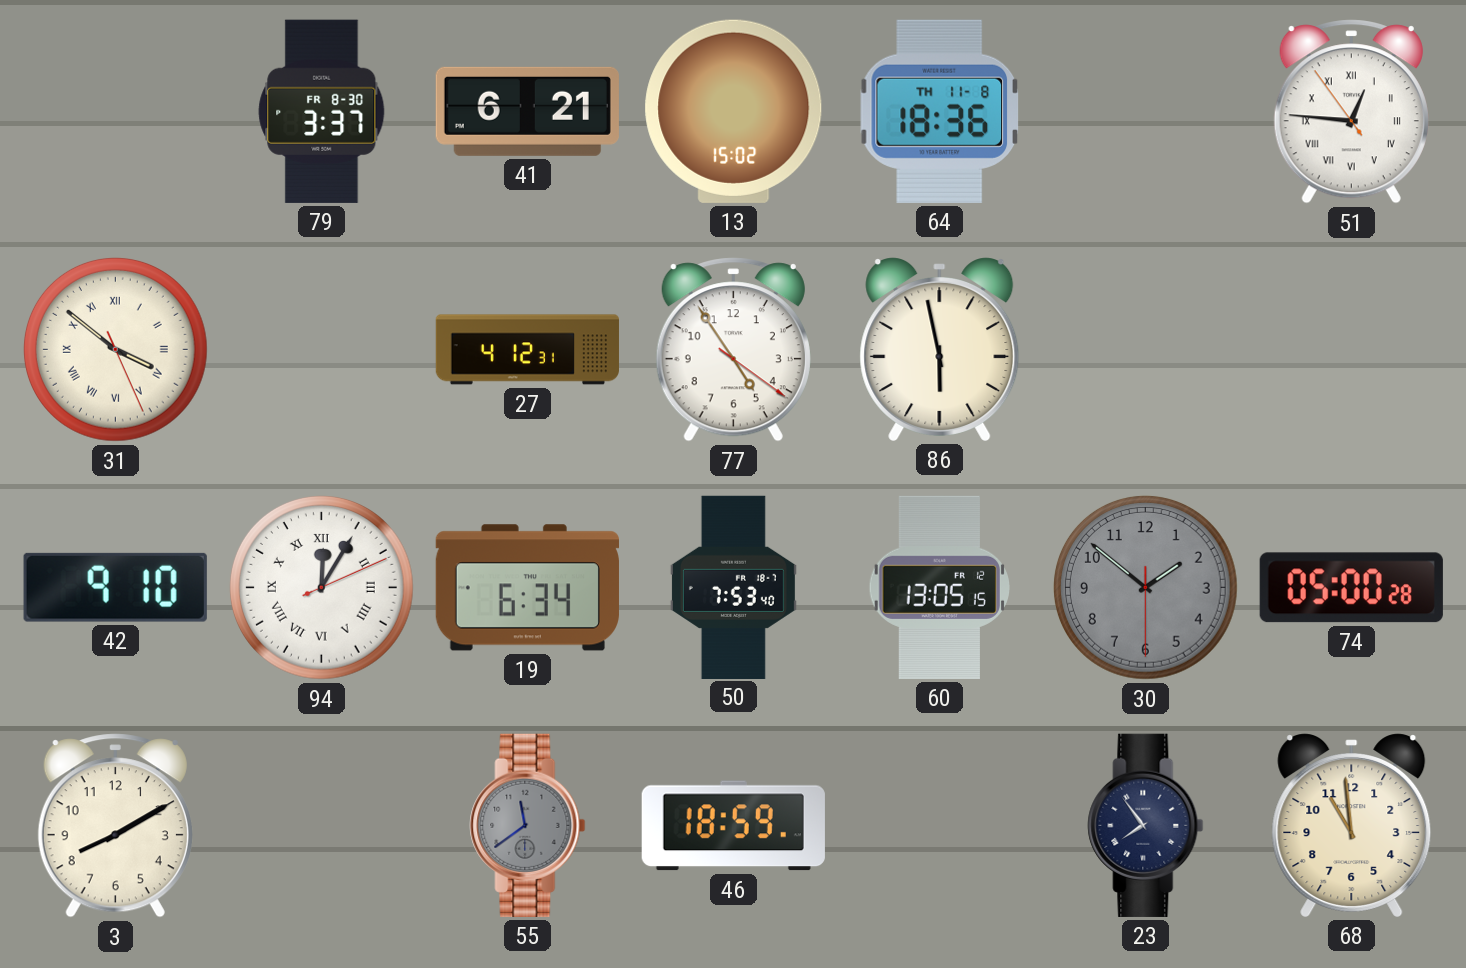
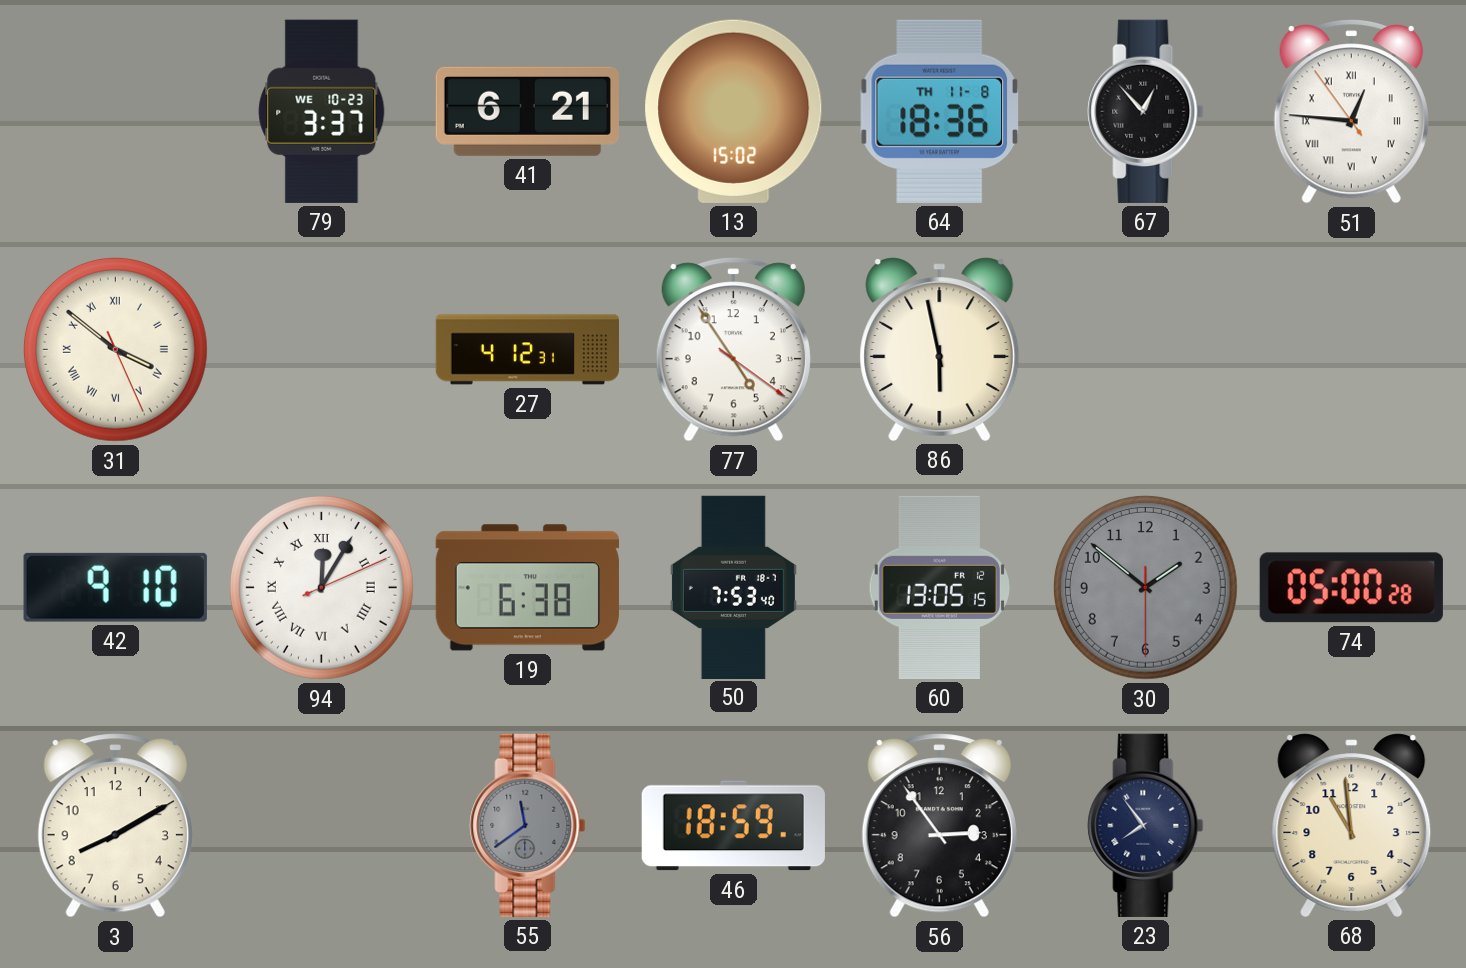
79 date: FR 8-30 -> WE 10-23
67: none -> 12:53
19: 6:34 -> 6:38
56: none -> 2:54
